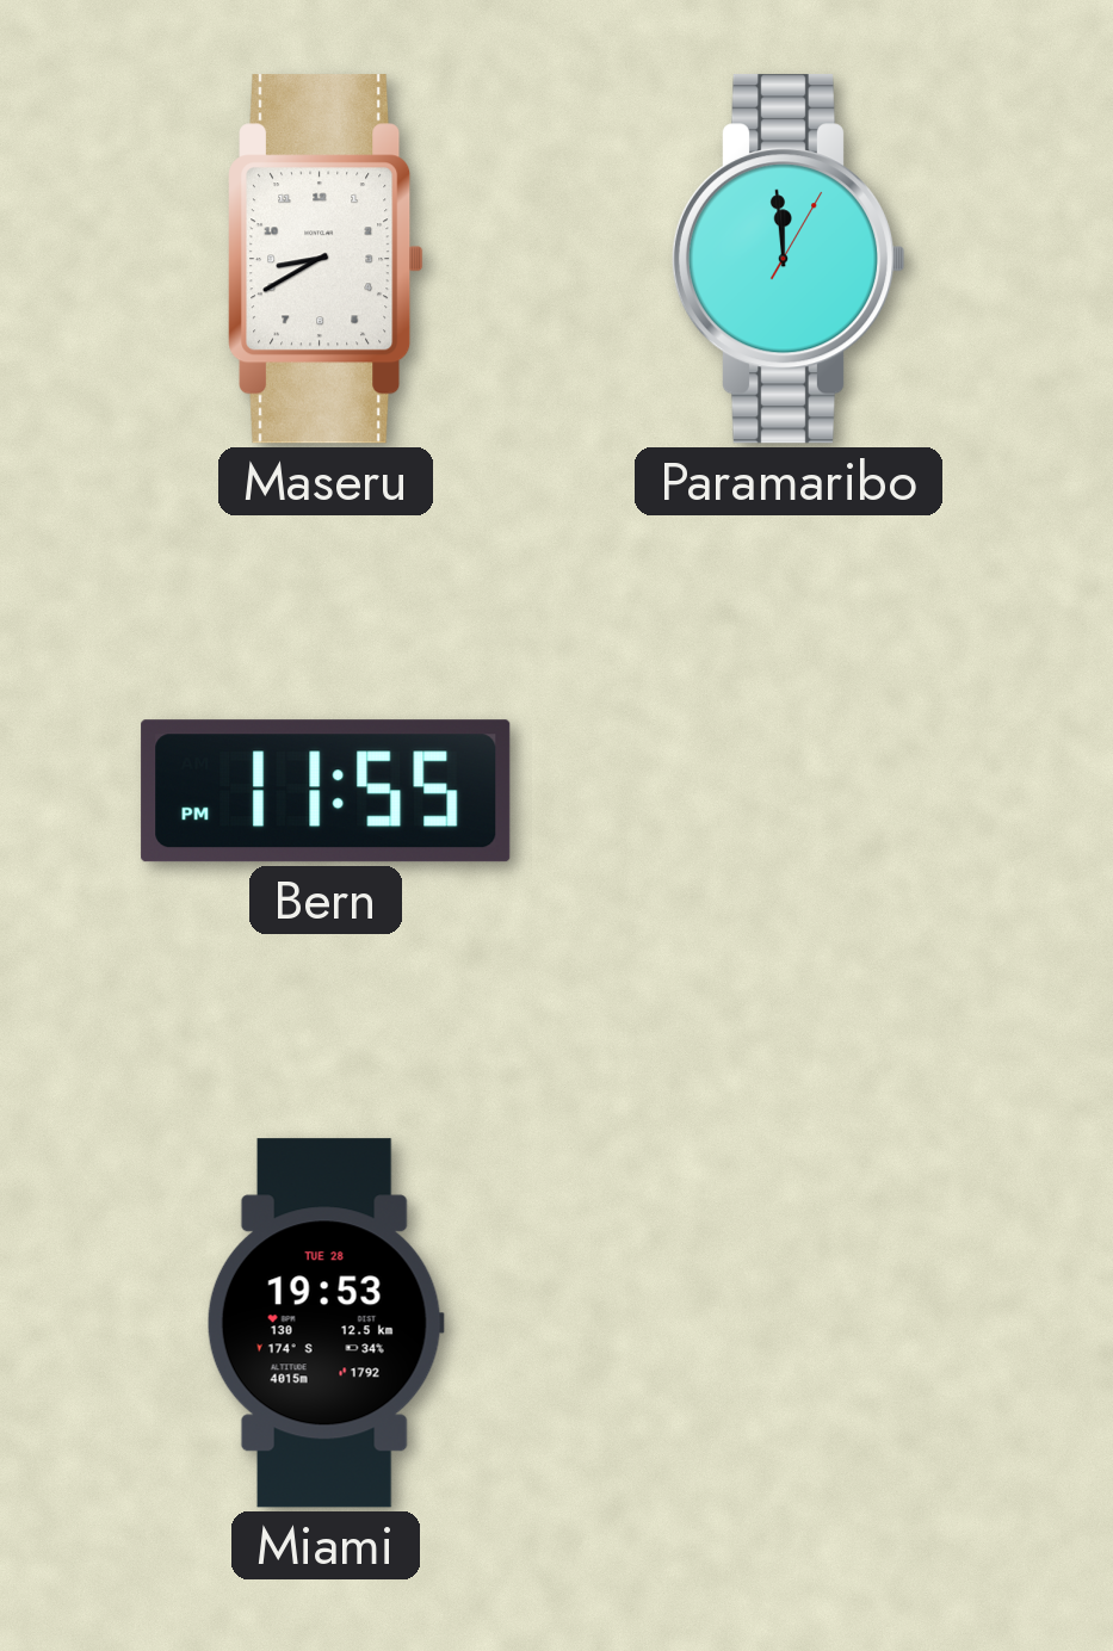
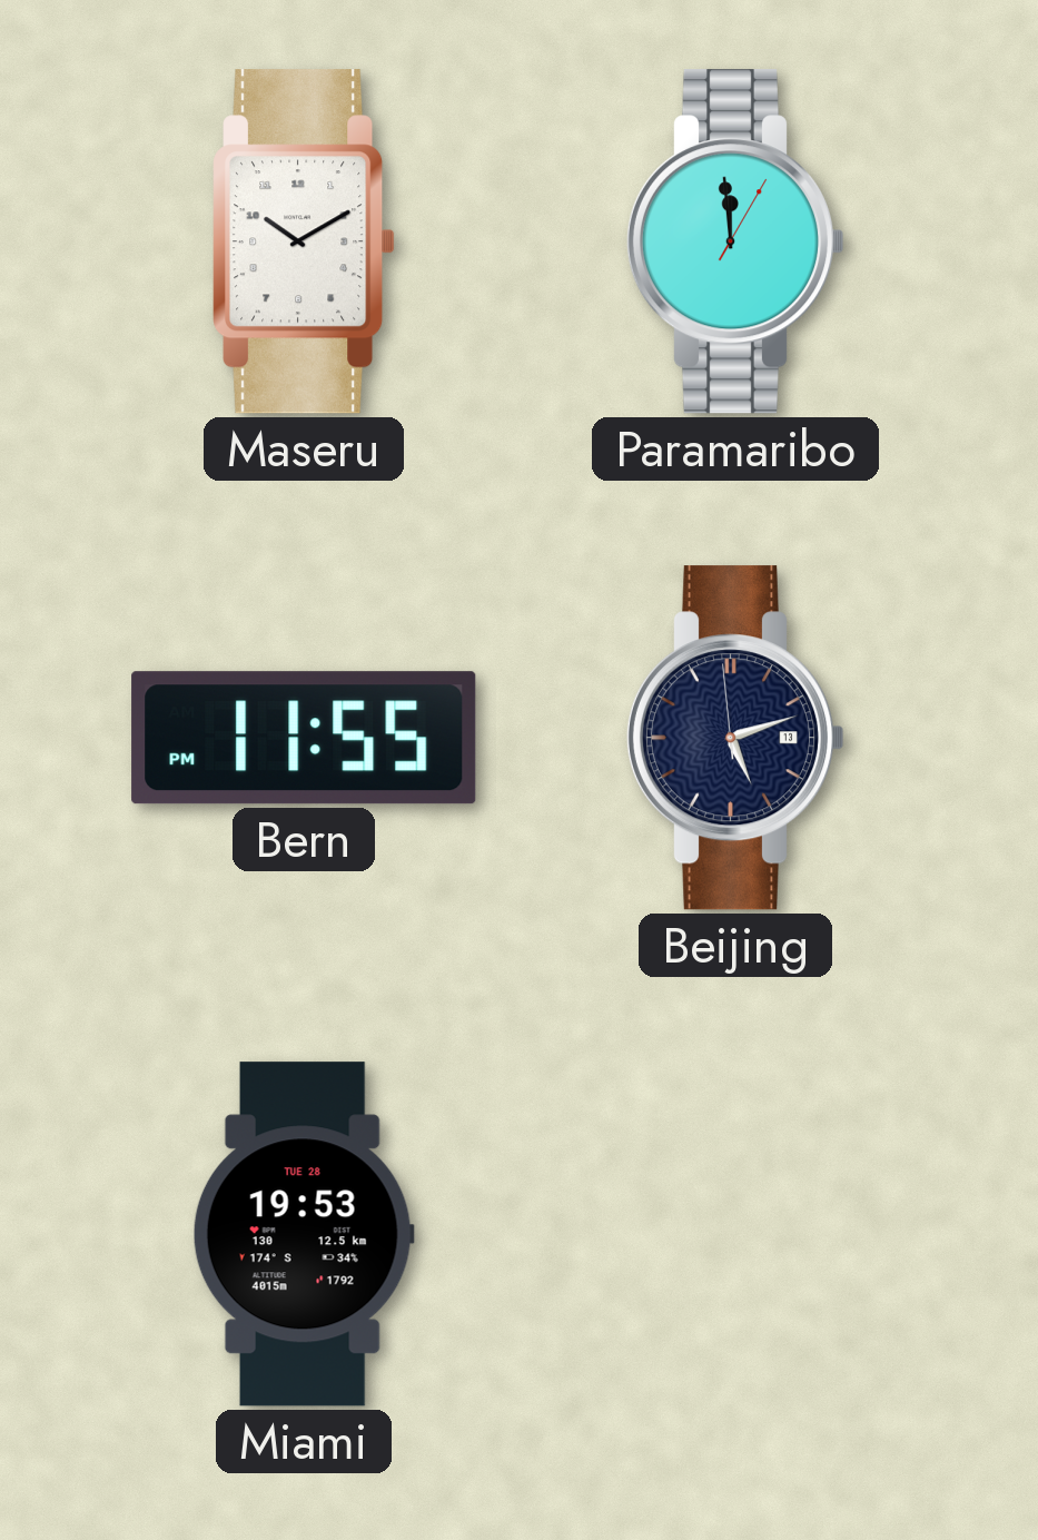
Maseru: 8:40 -> 10:10
Beijing: none -> 5:11
